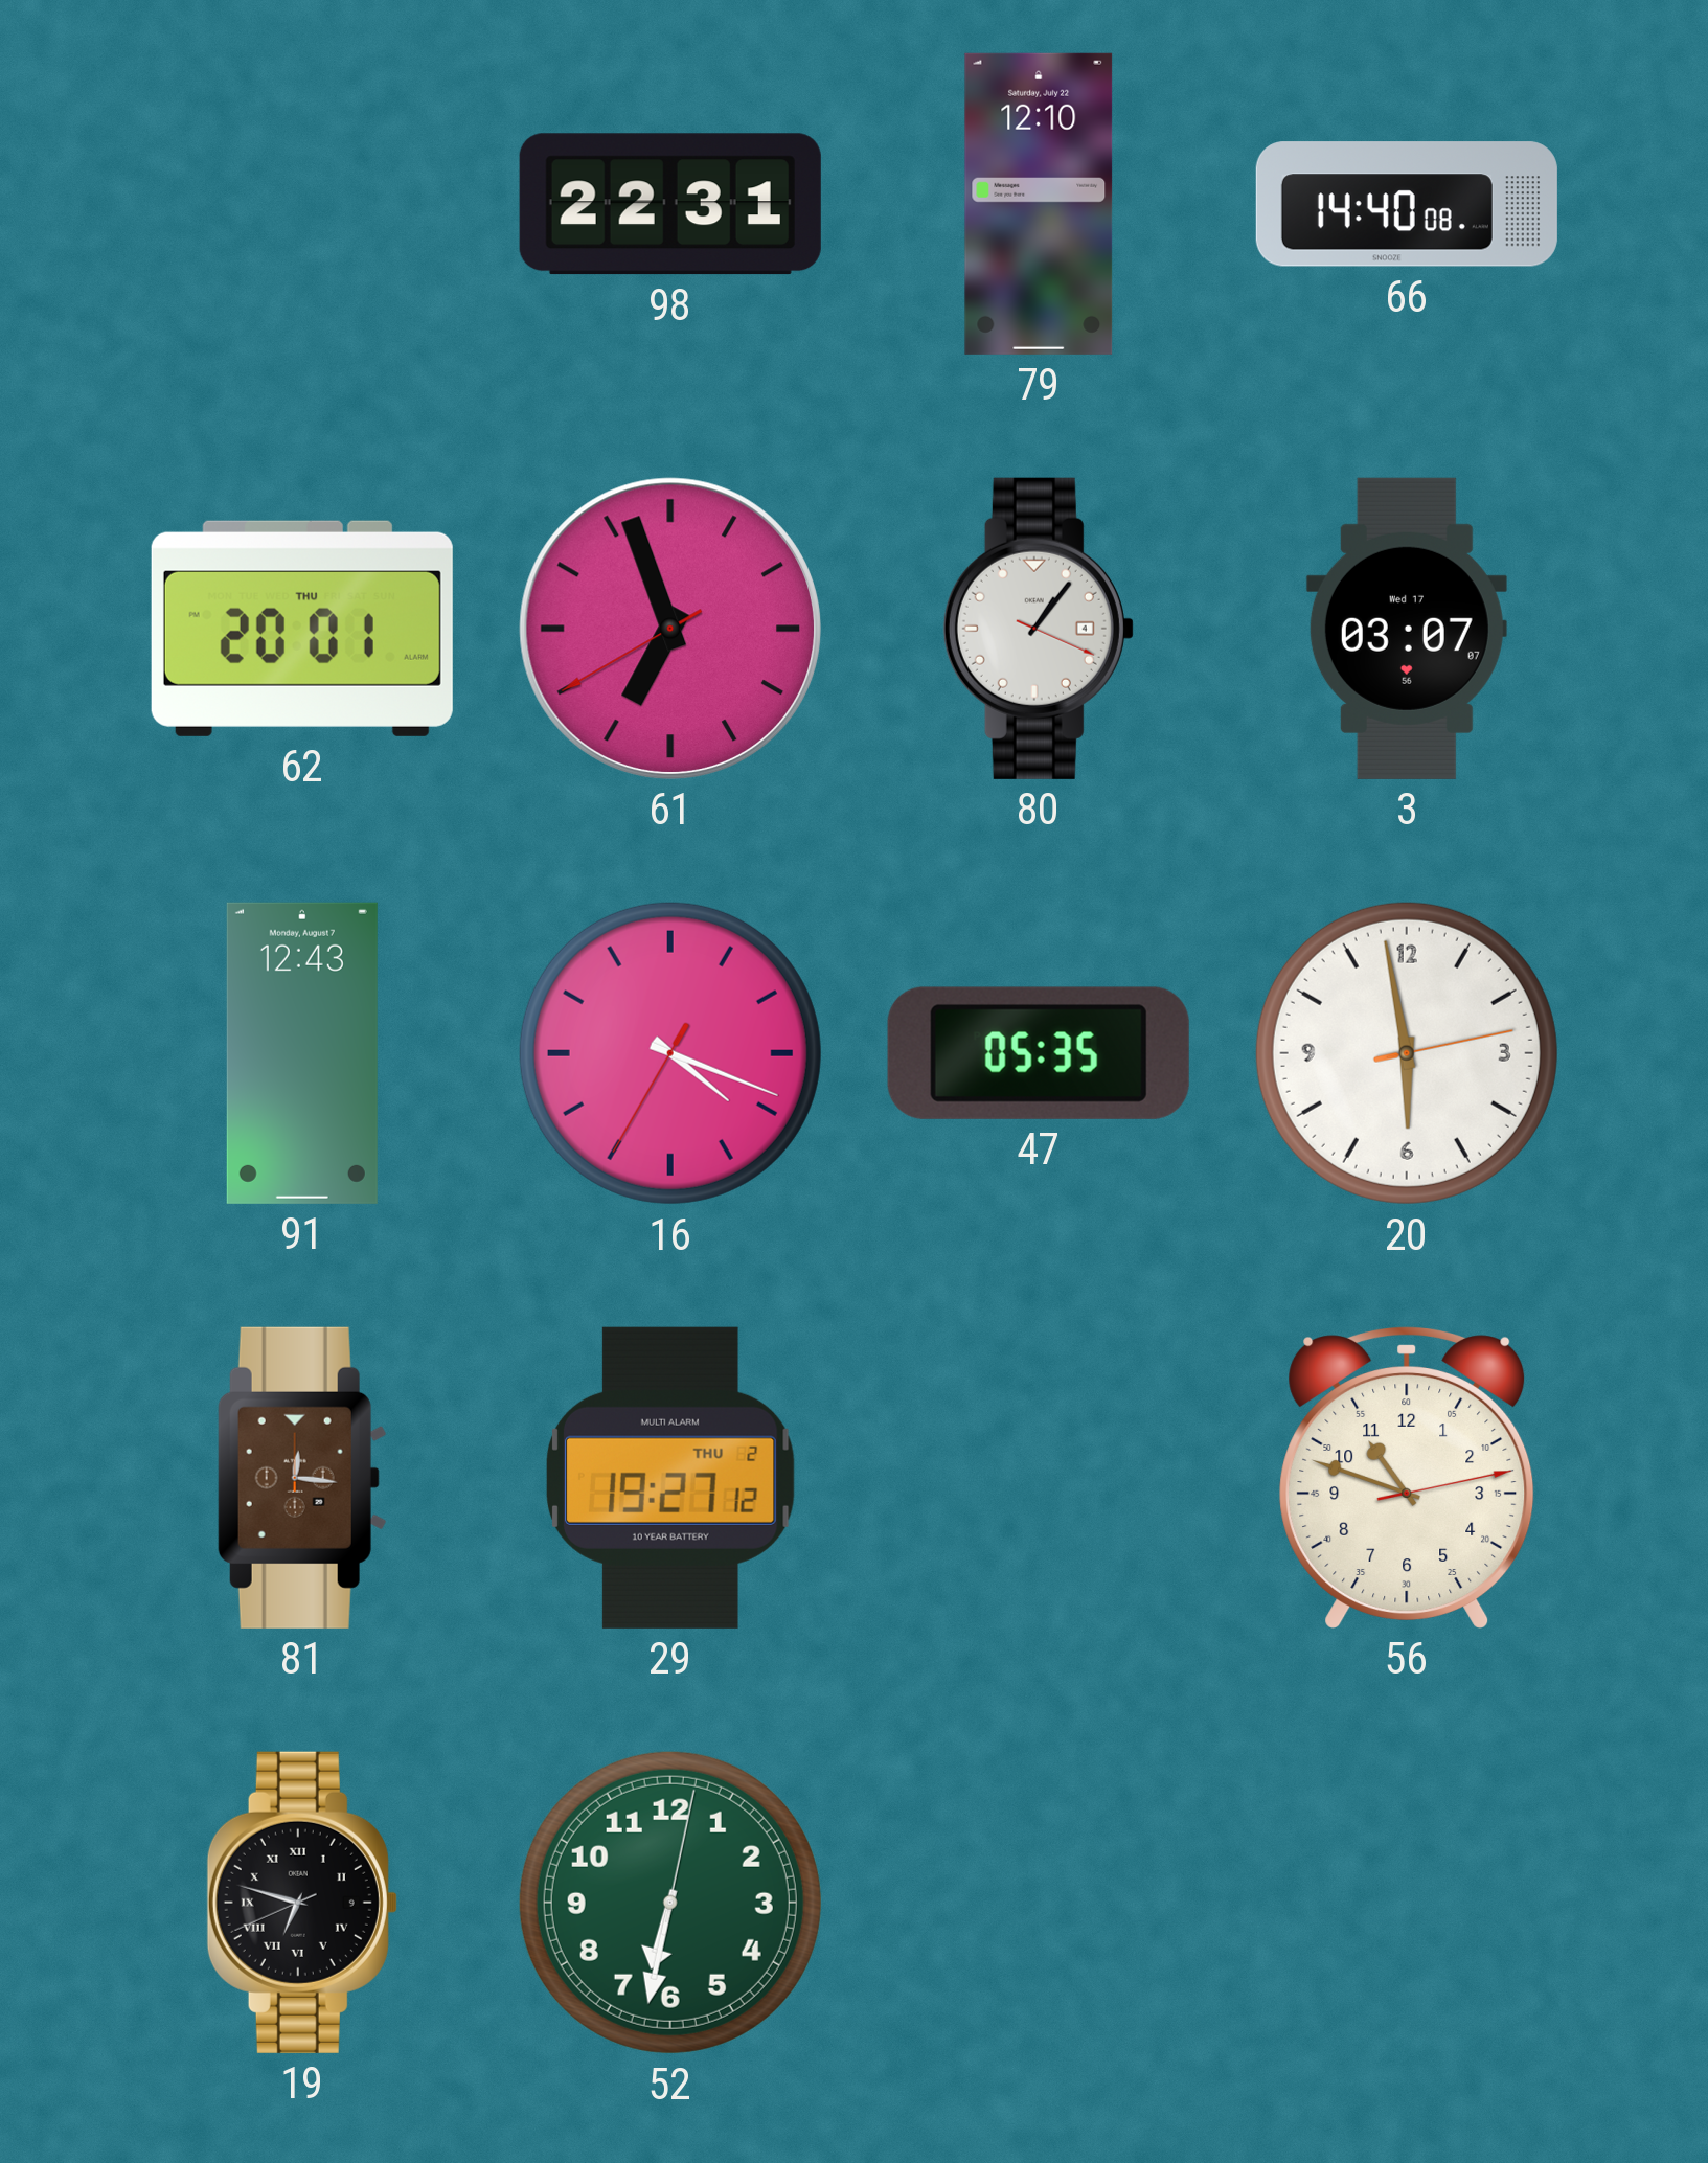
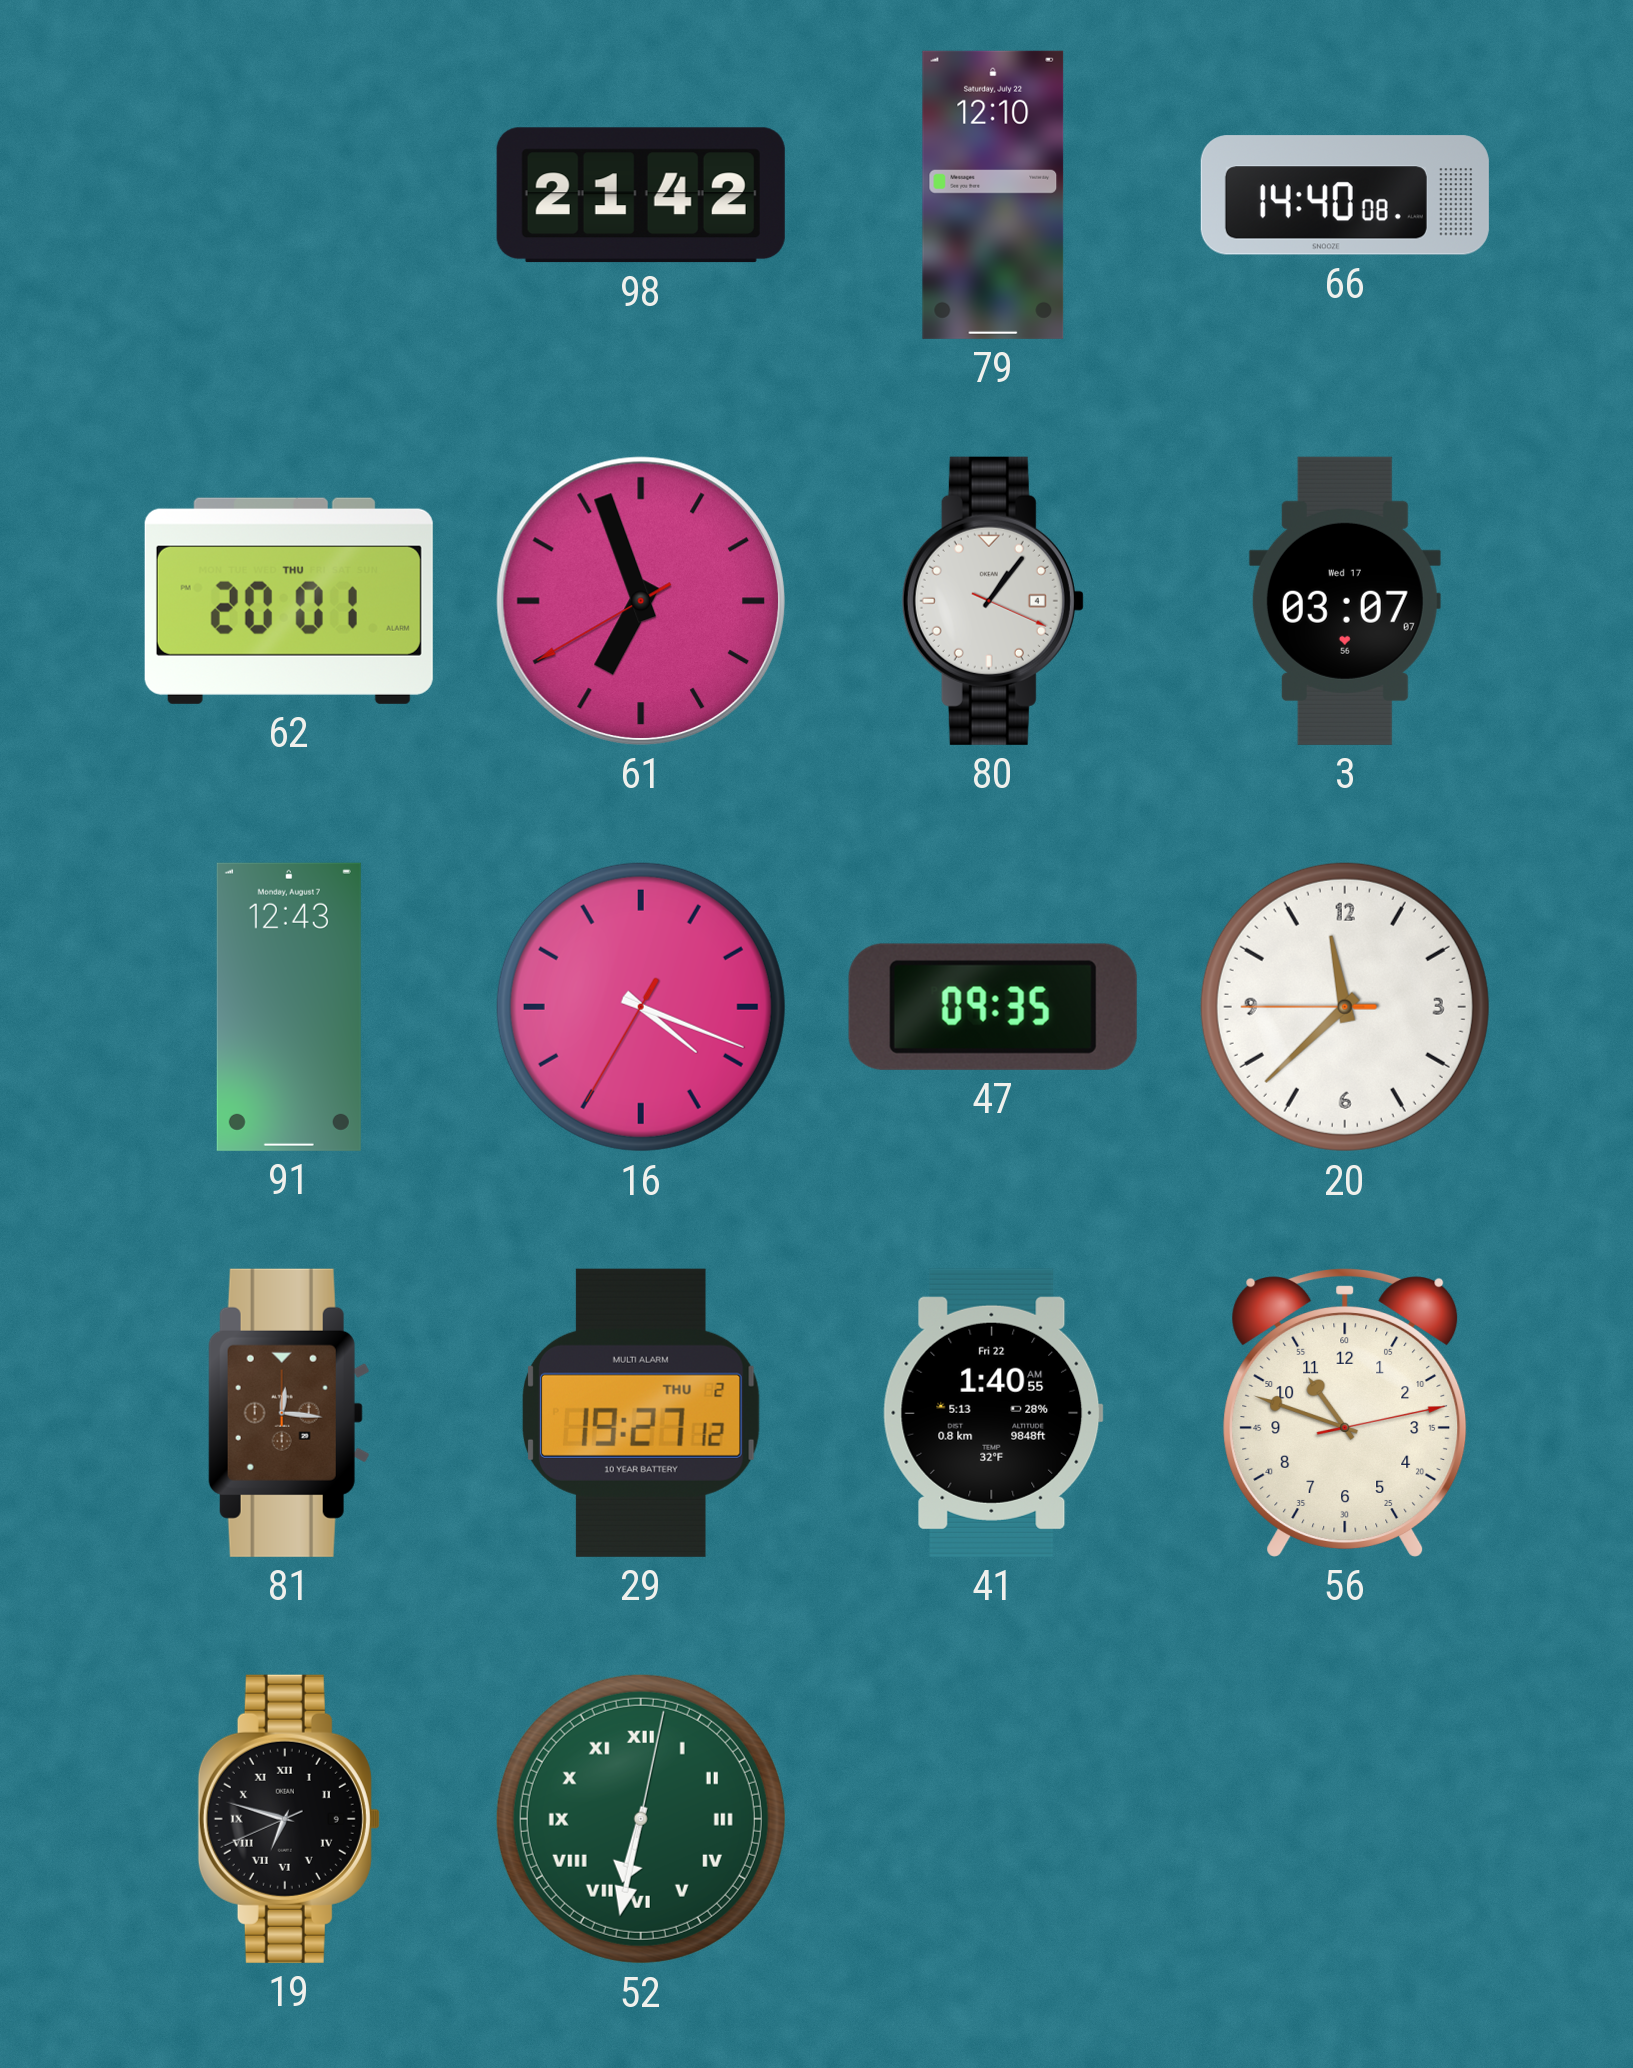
98: 22:31 -> 21:42
47: 05:35 -> 09:35
20: 5:58 -> 11:37
41: none -> 1:40
52 numerals: Arabic -> Roman
